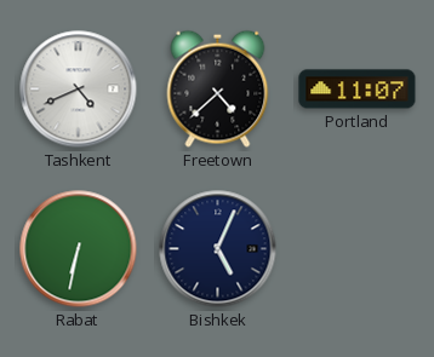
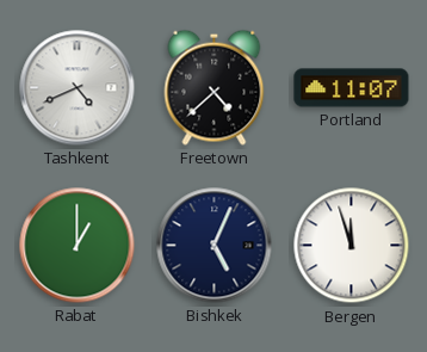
Rabat: 6:32 -> 1:00
Bergen: none -> 11:57
